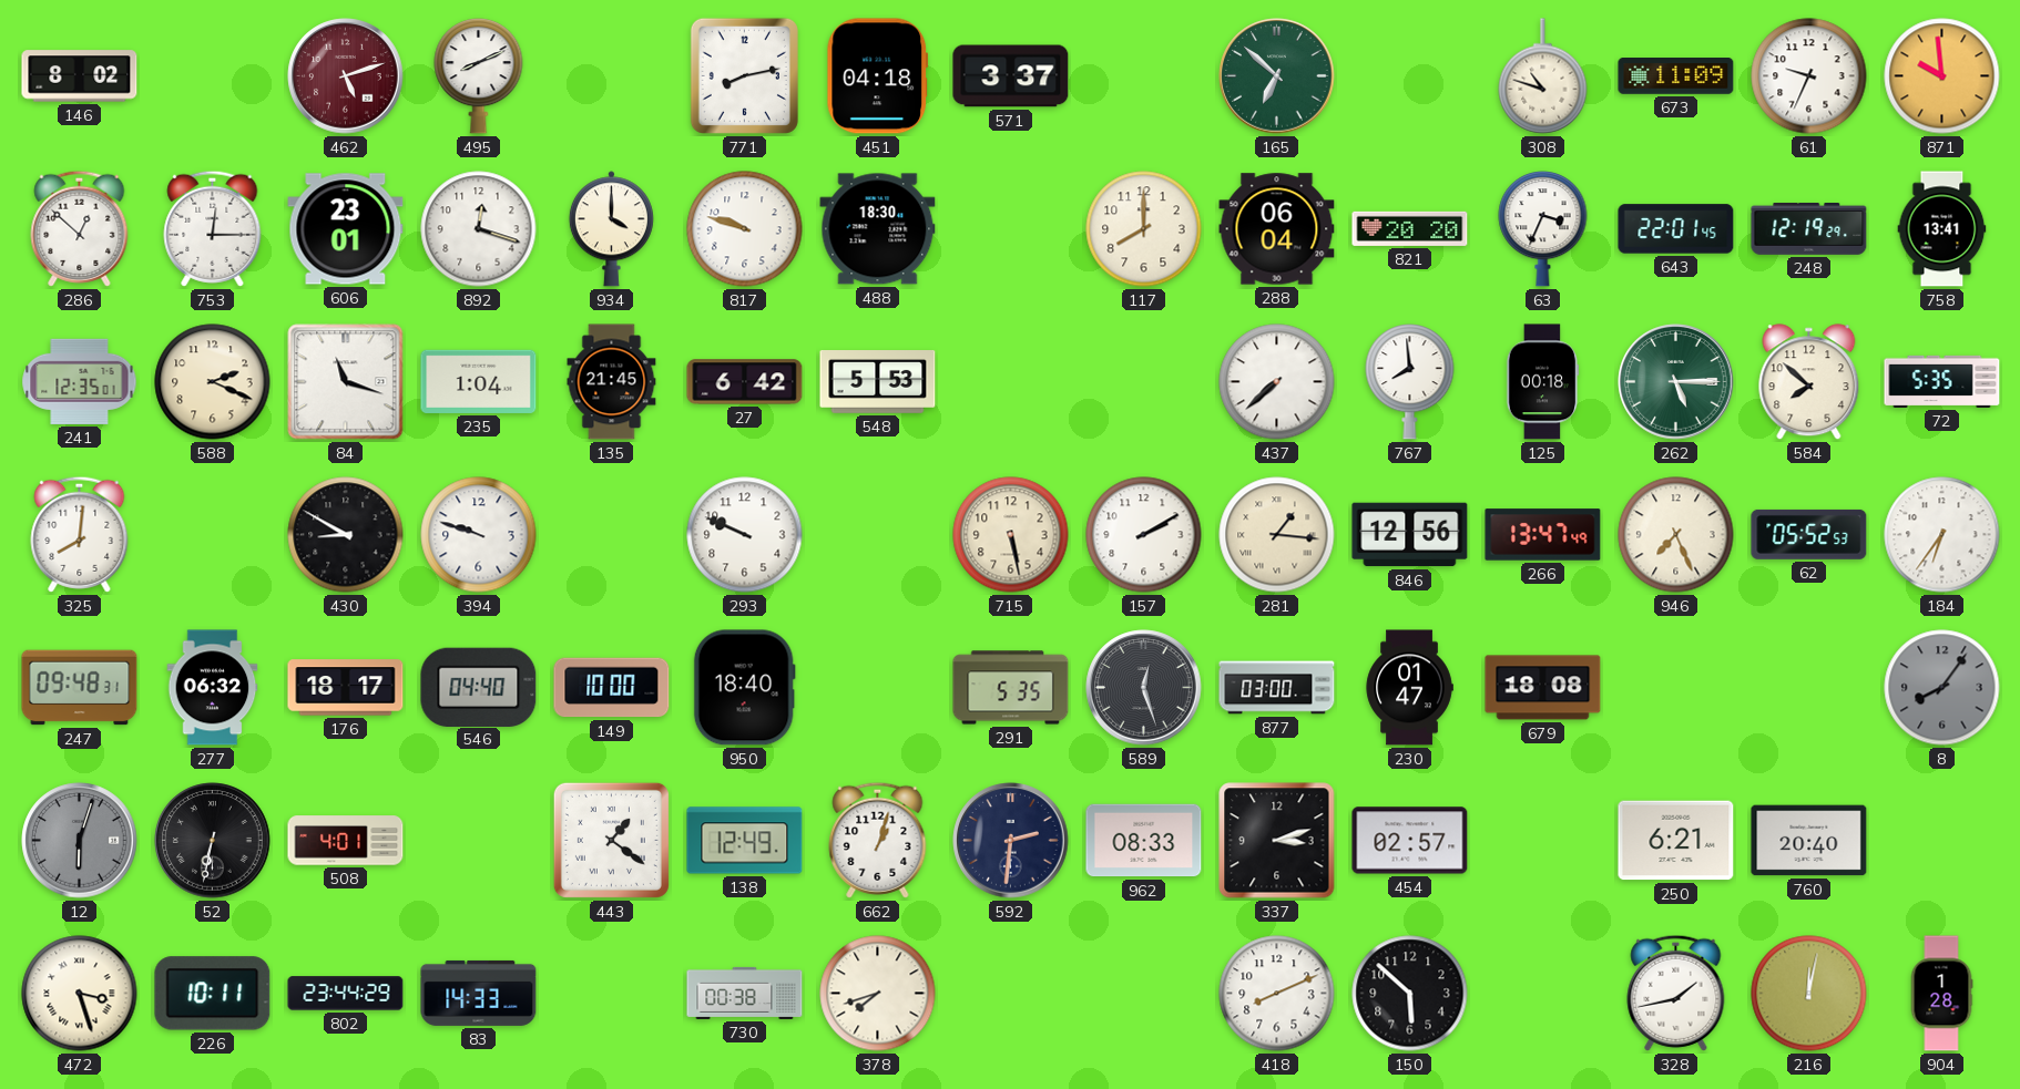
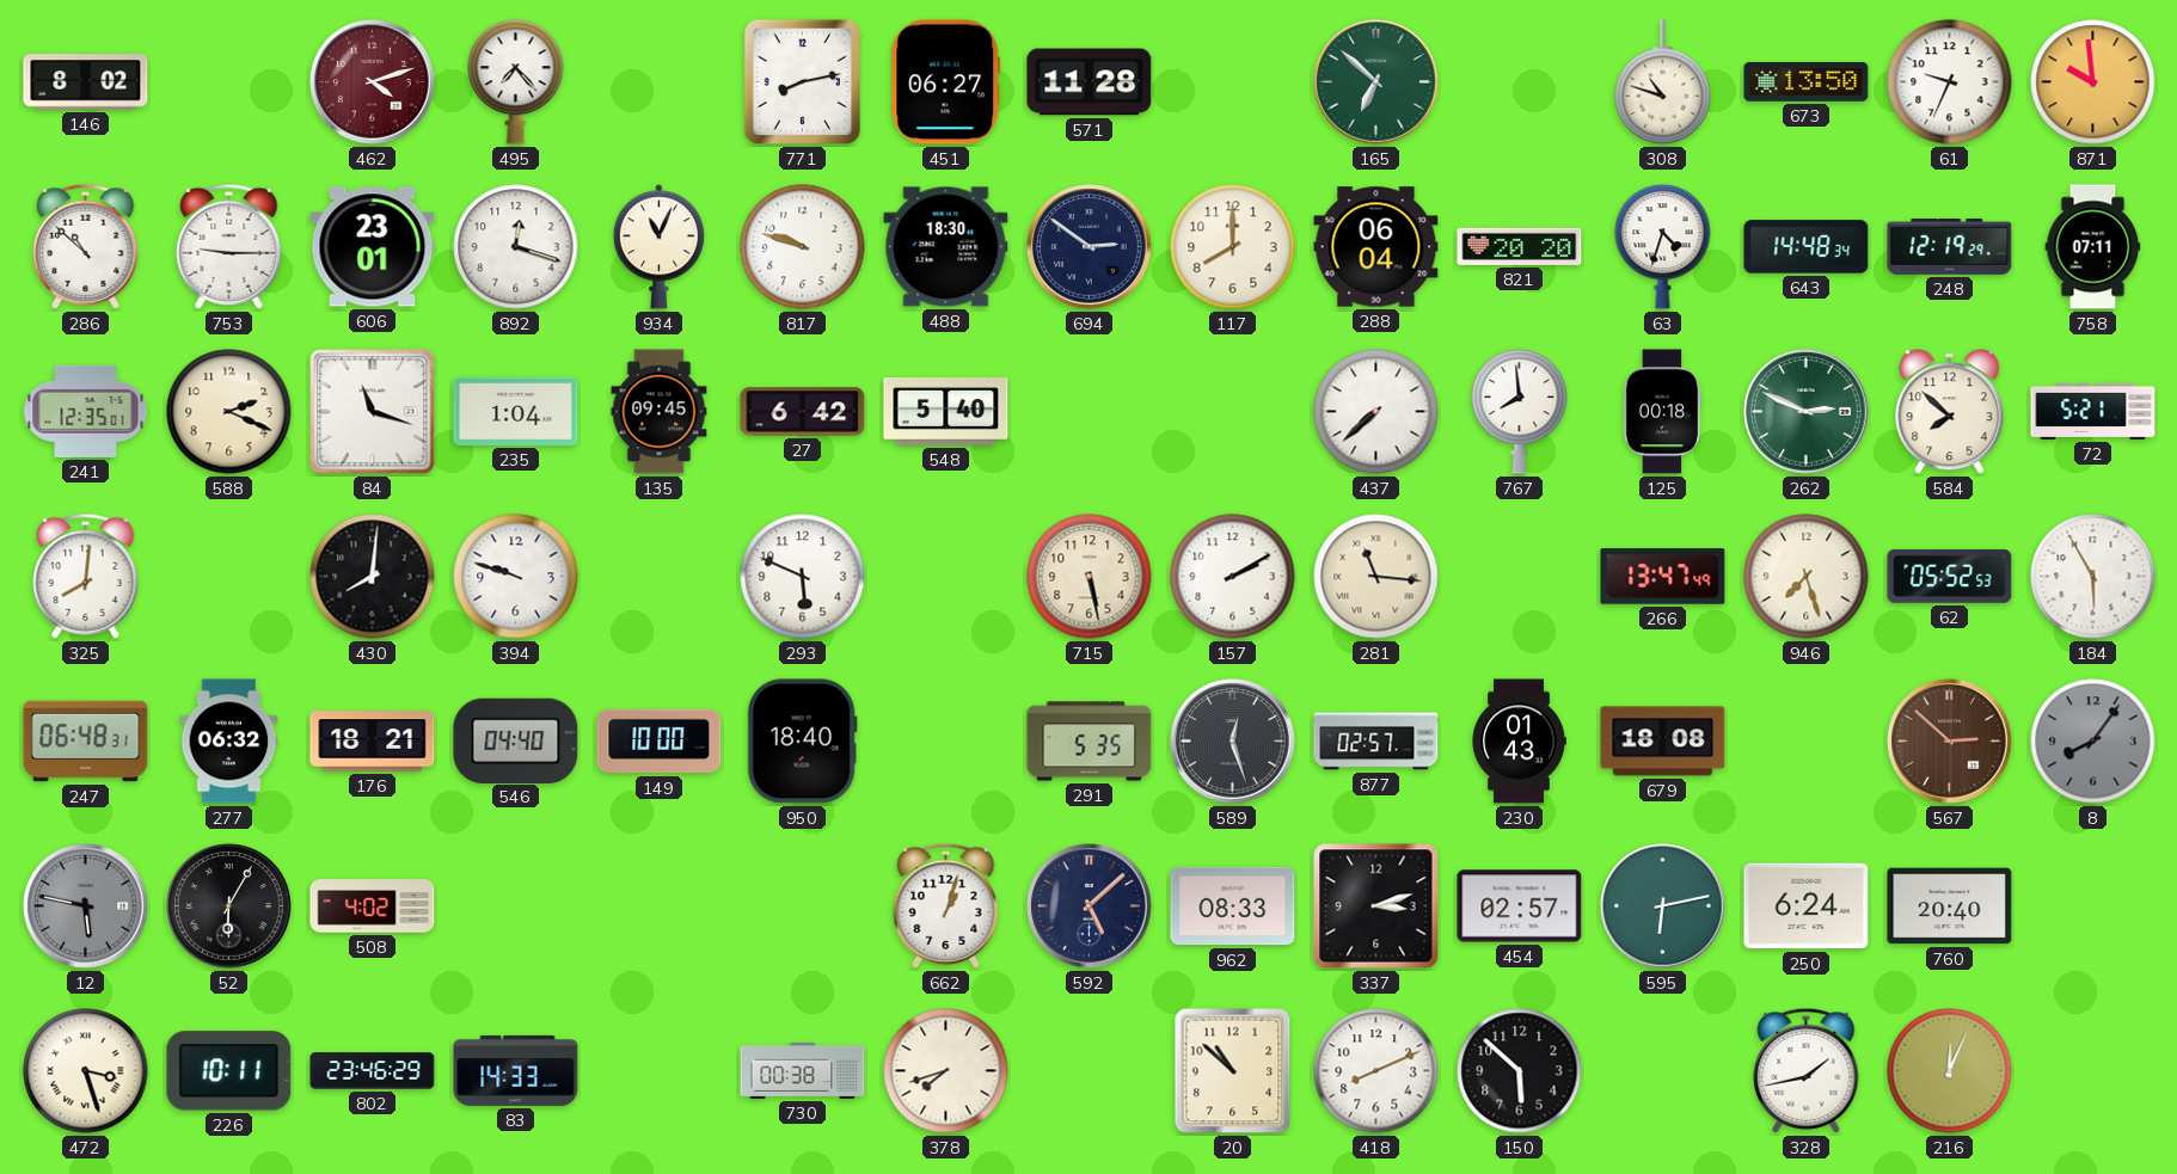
462: 5:12 -> 4:12
495: 8:11 -> 7:23
451: 04:18 -> 06:27
571: 3:37 -> 11:28
673: 11:09 -> 13:50
286: 12:52 -> 10:52
753: 12:15 -> 9:15
934: 4:00 -> 11:04
694: none -> 2:51
63: 3:34 -> 4:33
643: 22:01 -> 14:48
758: 13:41 -> 07:11
135: 21:45 -> 09:45
548: 5:53 -> 5:40
262: 5:15 -> 2:49
72: 5:35 -> 5:21
430: 8:50 -> 8:01
293: 9:49 -> 5:49
281: 1:16 -> 11:16
846: 12:56 -> none
946: 7:26 -> 7:27
184: 6:36 -> 5:55
247: 09:48 -> 06:48
176: 18:17 -> 18:21
877: 03:00 -> 02:57
230: 01:47 -> 01:43
567: none -> 2:52
12: 6:03 -> 5:47
52: 6:32 -> 6:05
508: 4:01 -> 4:02
443: 1:21 -> none
138: 12:49 -> none
592: 2:31 -> 5:08
595: none -> 6:13
250: 6:21 -> 6:24
802: 23:44 -> 23:46
20: none -> 10:52
216: 12:02 -> 12:04
904: 1:28 -> none
